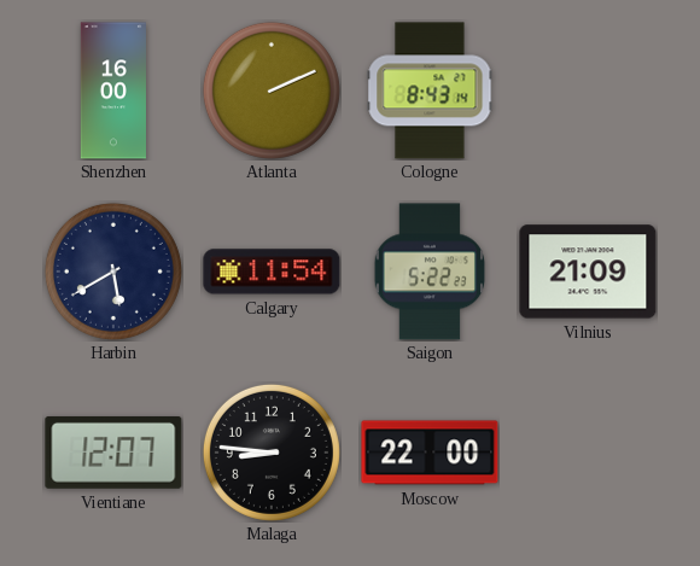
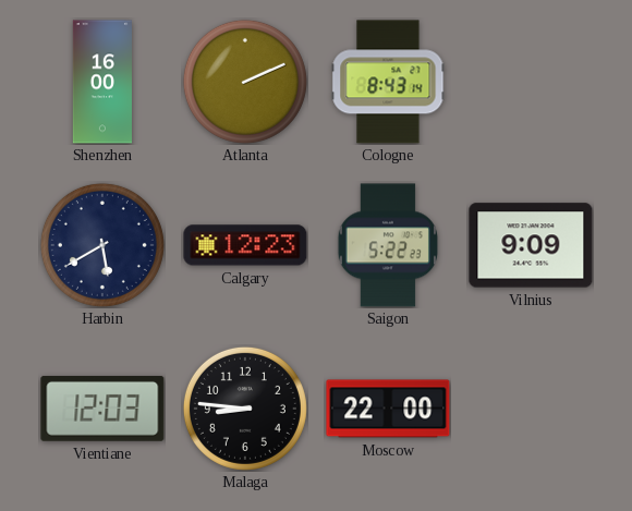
Calgary: 11:54 -> 12:23
Vilnius: 21:09 -> 9:09
Vientiane: 12:07 -> 12:03
